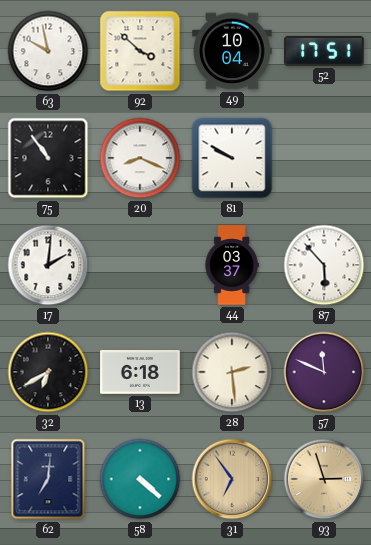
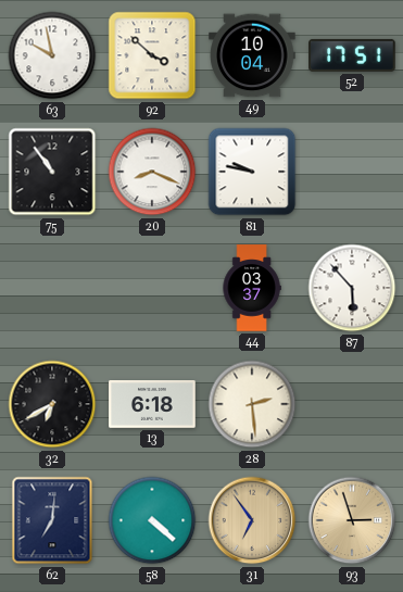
81: 9:50 -> 9:47
17: 2:01 -> none
57: 11:49 -> none
